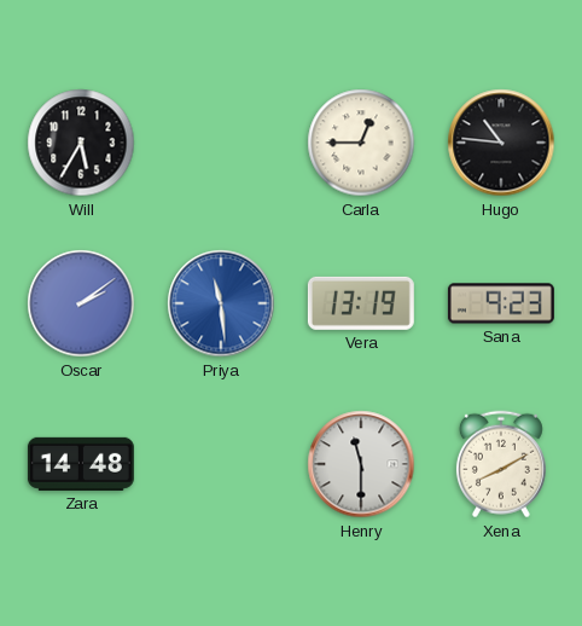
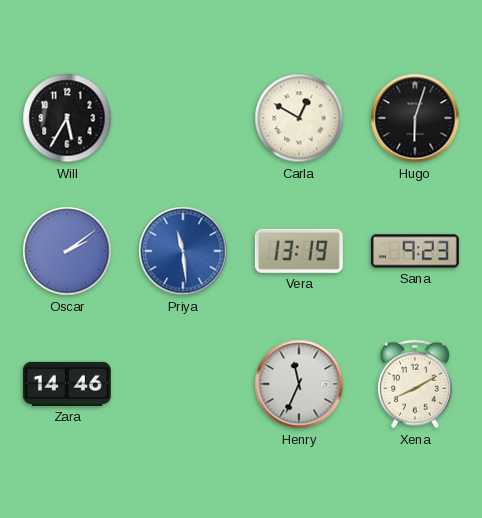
Carla: 12:45 -> 12:50
Hugo: 10:46 -> 6:03
Zara: 14:48 -> 14:46
Henry: 11:30 -> 11:34
